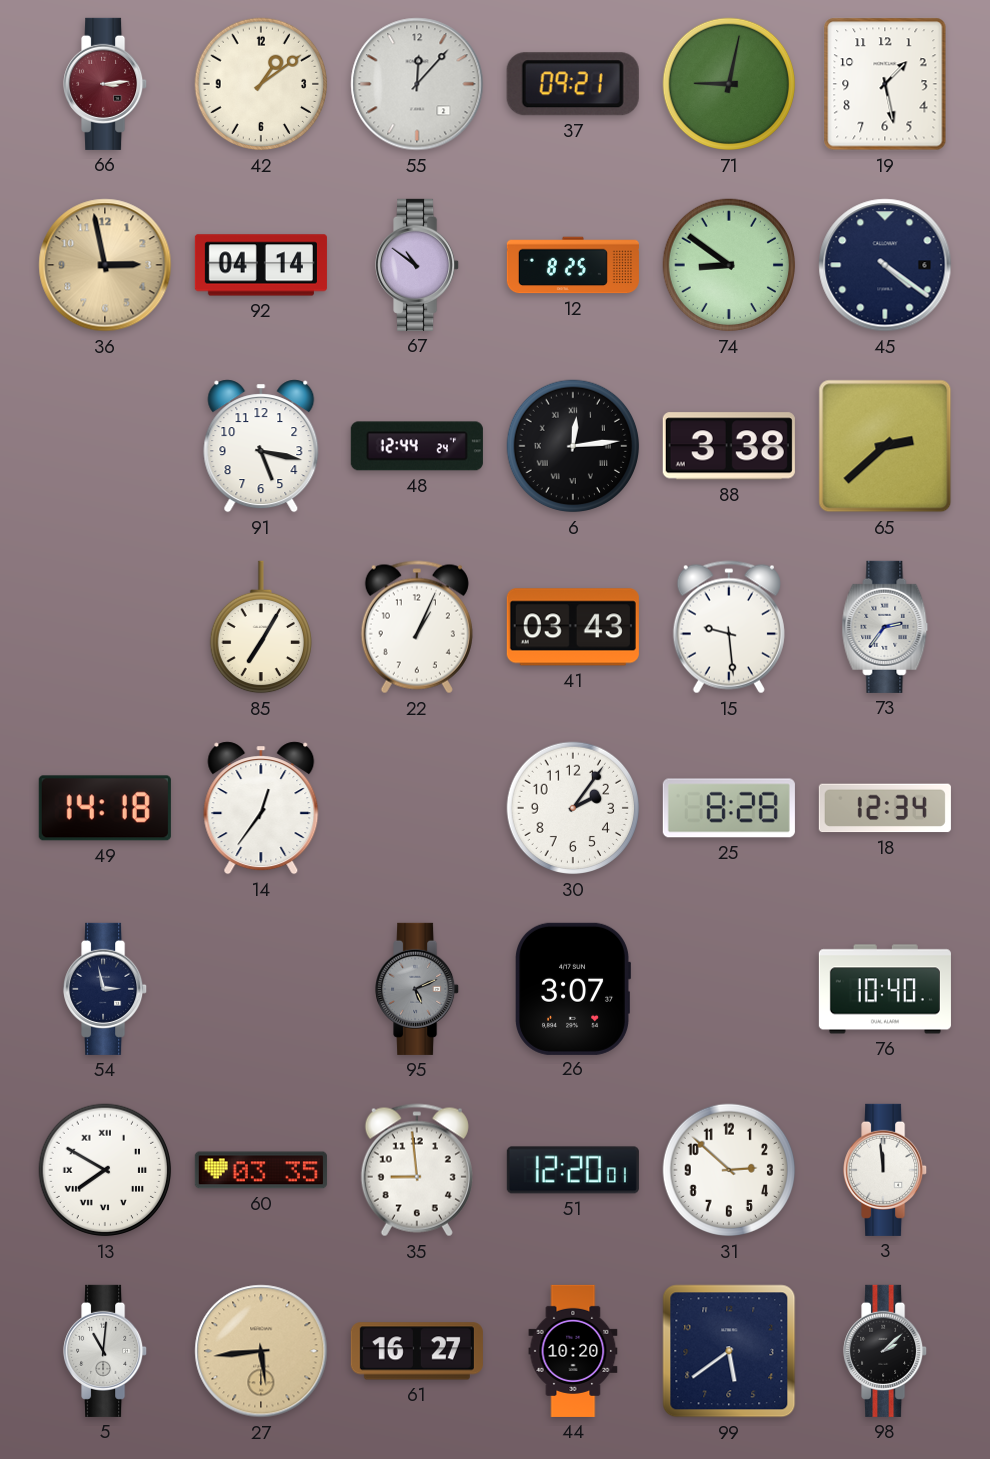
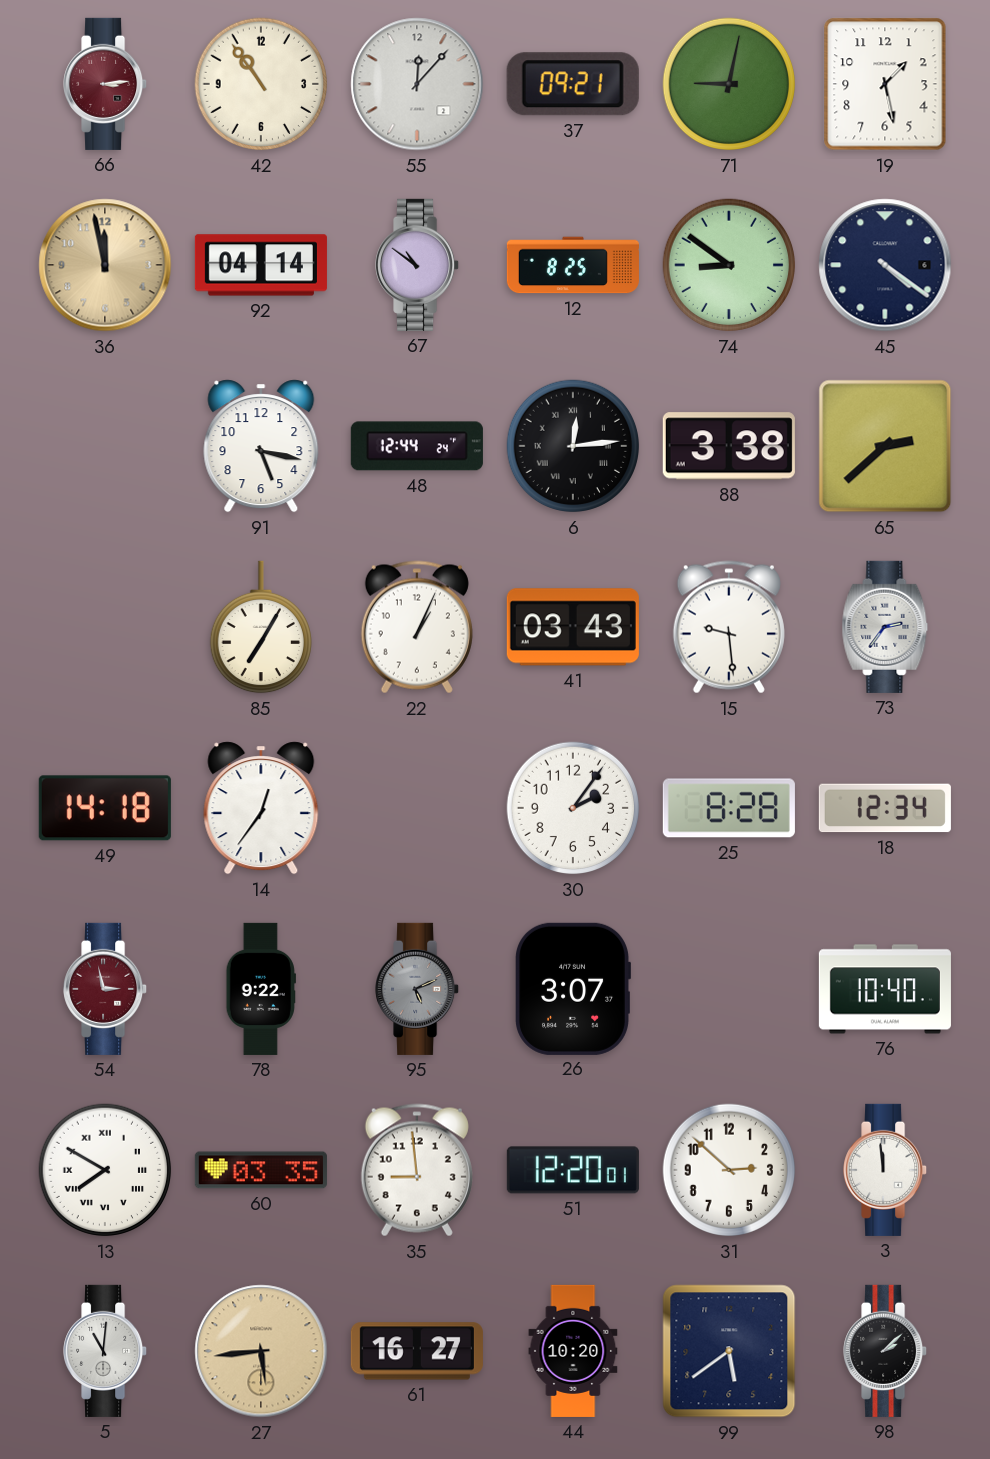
42: 1:09 -> 10:54
36: 2:58 -> 11:58
54 dial: navy -> burgundy
78: none -> 9:22
